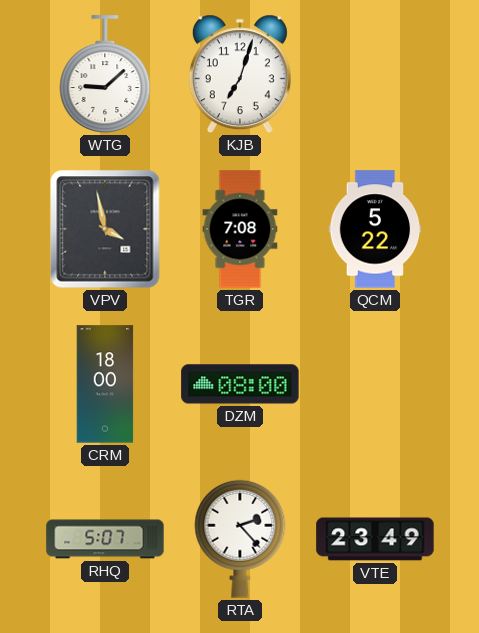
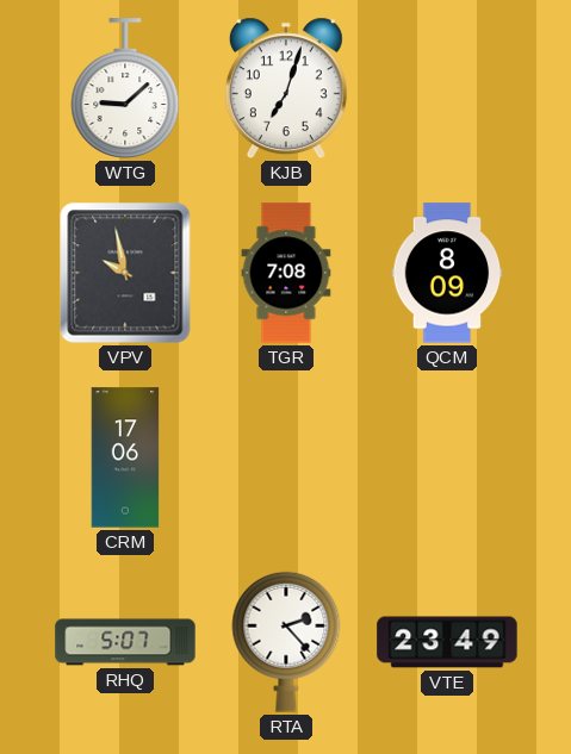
VPV: 3:58 -> 9:58
QCM: 5:22 -> 8:09
CRM: 18:00 -> 17:06
DZM: 08:00 -> none
